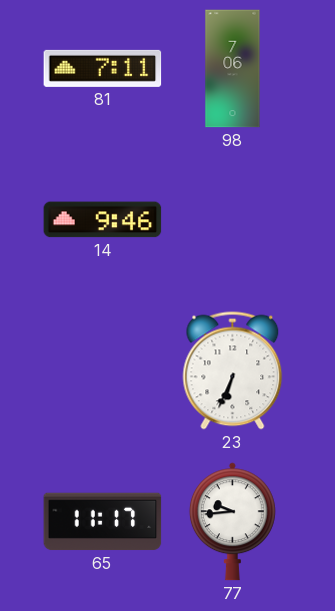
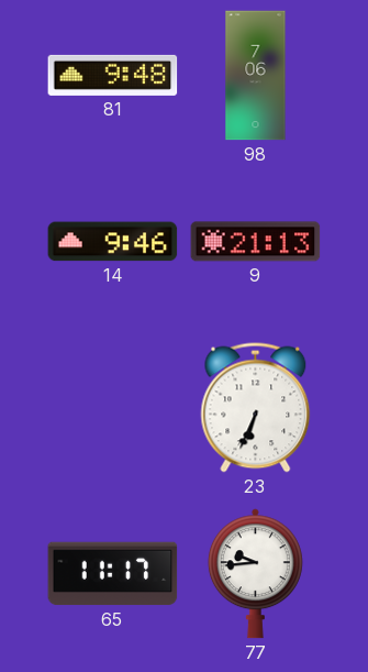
81: 7:11 -> 9:48
9: none -> 21:13
